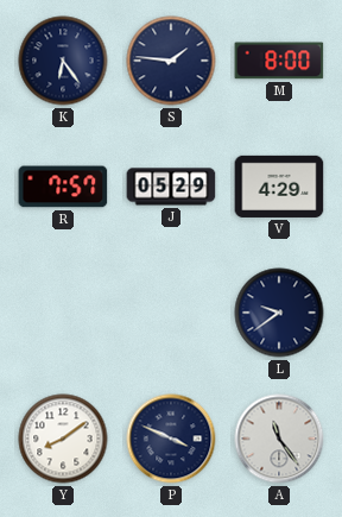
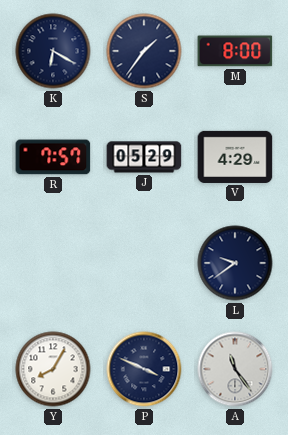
K: 6:24 -> 6:20
S: 1:46 -> 1:36
Y: 8:09 -> 8:05
